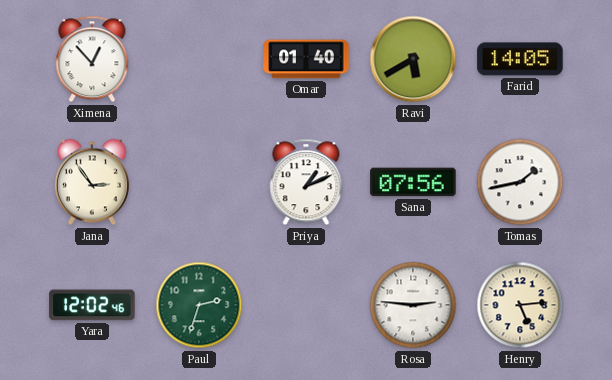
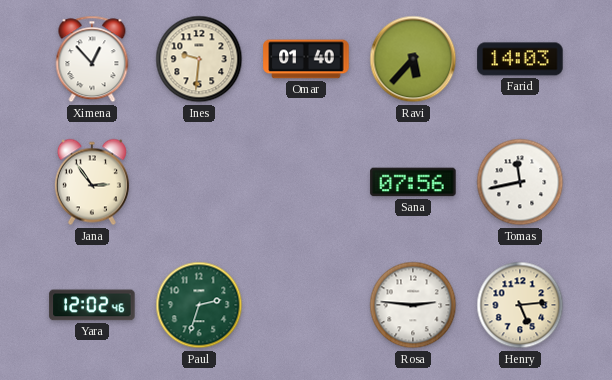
Ines: none -> 9:31
Ravi: 5:40 -> 5:37
Farid: 14:05 -> 14:03
Priya: 1:11 -> none
Tomas: 1:43 -> 11:43
